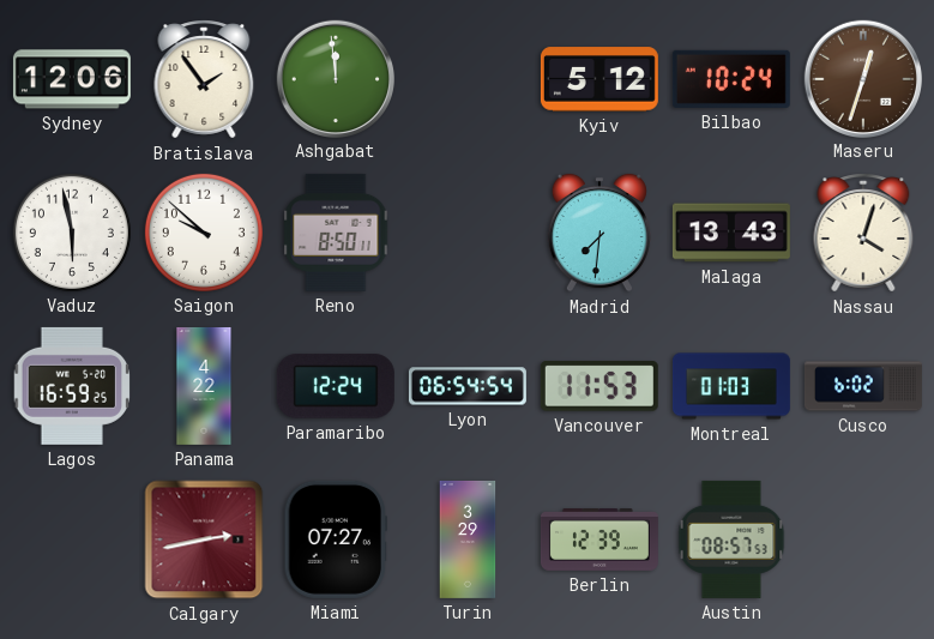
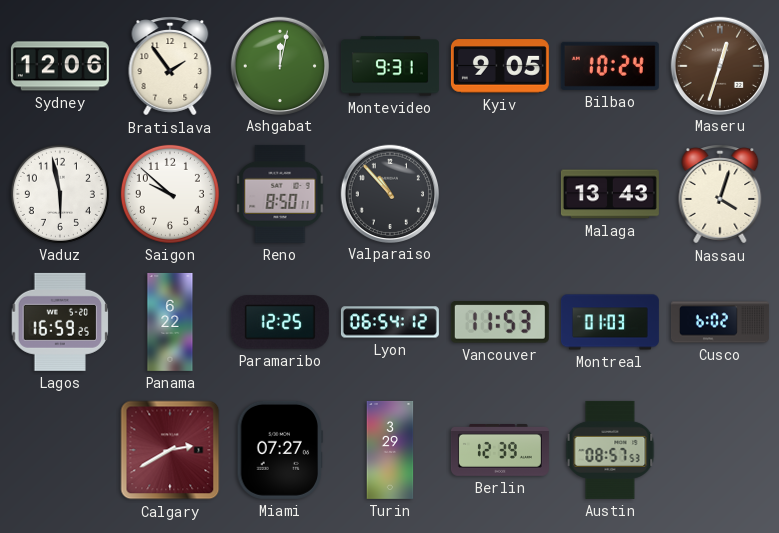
Ashgabat: 11:59 -> 12:02
Montevideo: none -> 9:31
Kyiv: 5:12 -> 9:05
Valparaiso: none -> 10:53
Madrid: 7:31 -> none
Panama: 4:22 -> 6:22
Paramaribo: 12:24 -> 12:25
Lyon: 06:54:54 -> 06:54:12
Calgary: 2:43 -> 2:40
